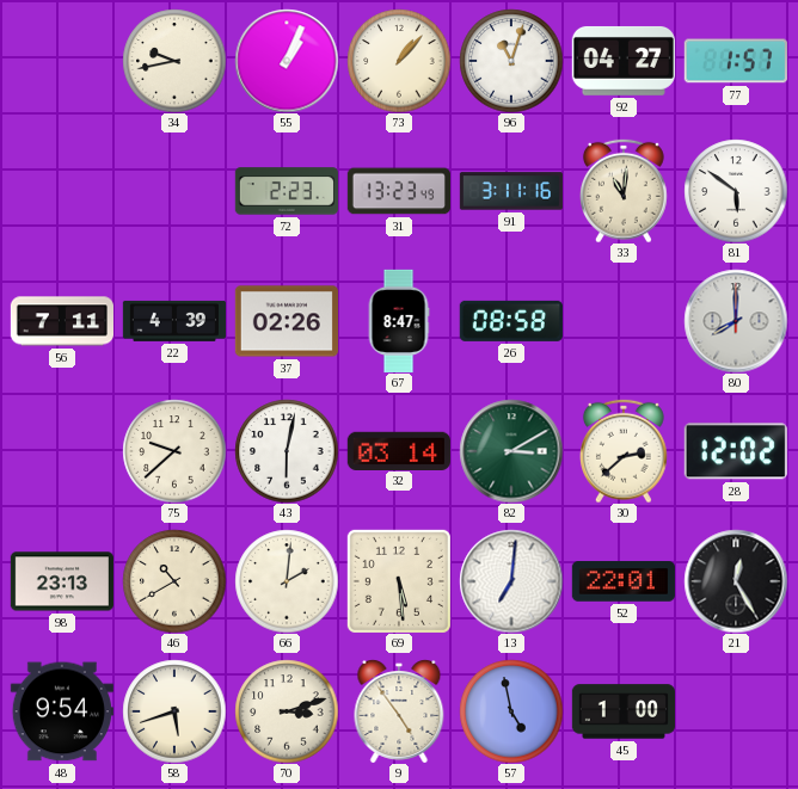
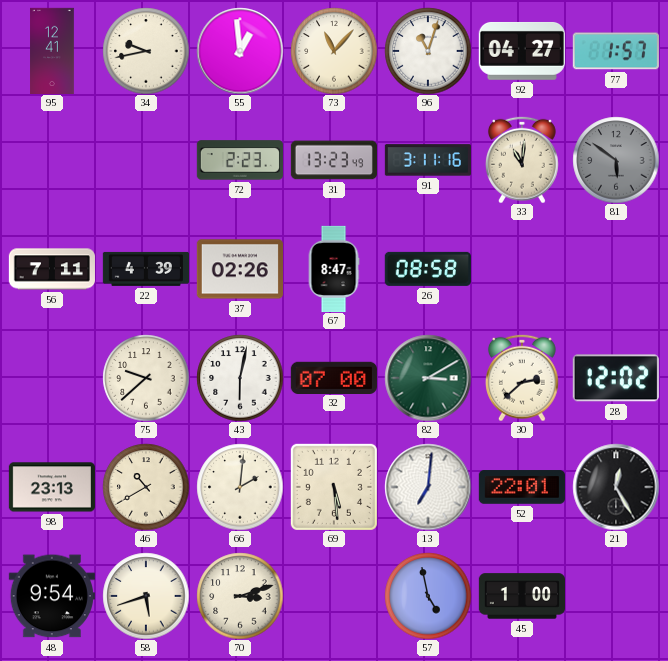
95: none -> 12:41
55: 1:04 -> 12:59
73: 1:07 -> 11:07
81 dial: white -> grey
80: 8:00 -> none
32: 03:14 -> 07:00
9: 4:54 -> none
